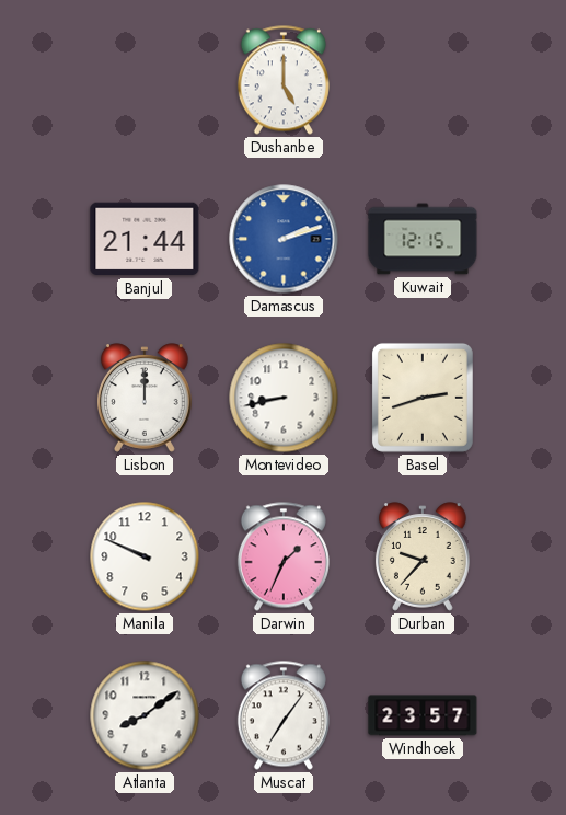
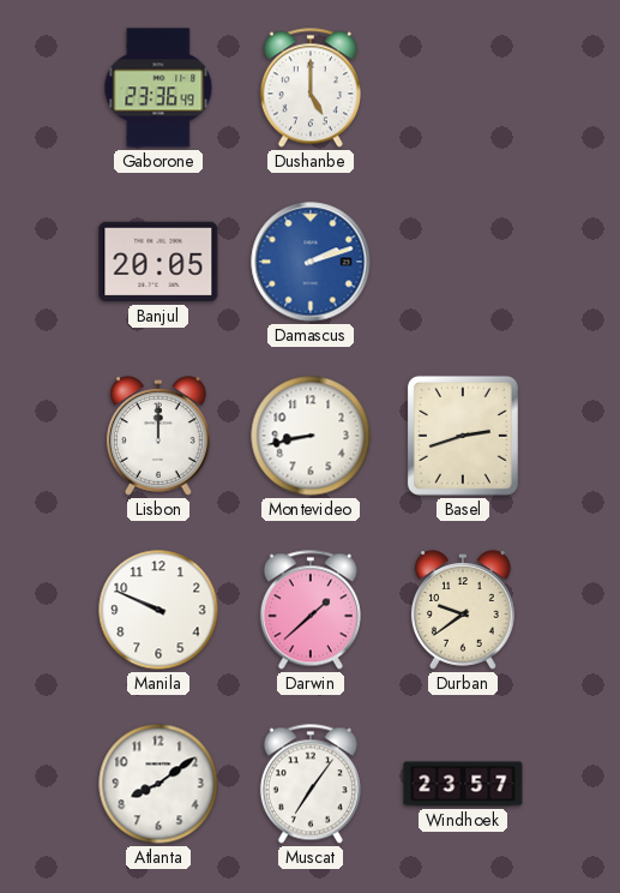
Gaborone: none -> 23:36
Banjul: 21:44 -> 20:05
Kuwait: 12:15 -> none
Darwin: 1:34 -> 1:38
Durban: 9:37 -> 9:39
